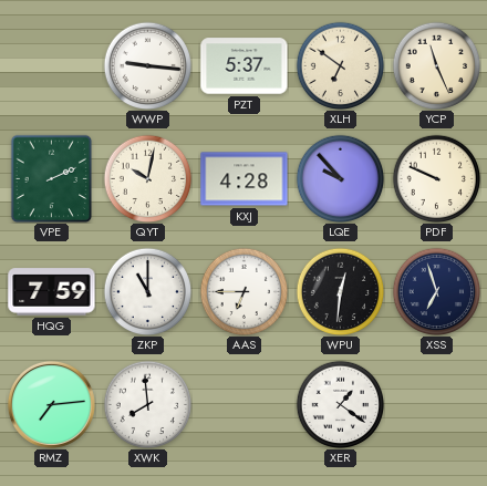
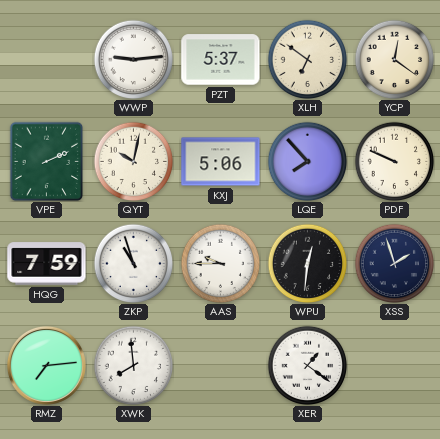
WWP: 9:16 -> 9:14
YCP: 11:26 -> 12:21
KXJ: 4:28 -> 5:06
LQE: 9:53 -> 7:53
ZKP: 11:00 -> 10:57
AAS: 6:45 -> 9:45
XSS: 6:57 -> 1:57
